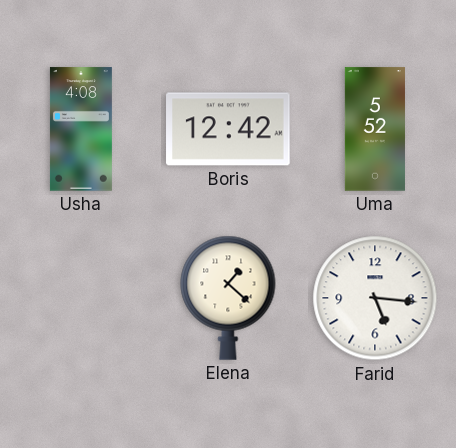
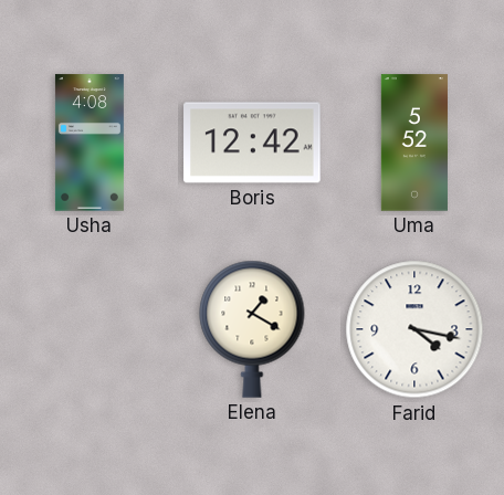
Elena: 1:22 -> 1:20
Farid: 5:16 -> 4:17
